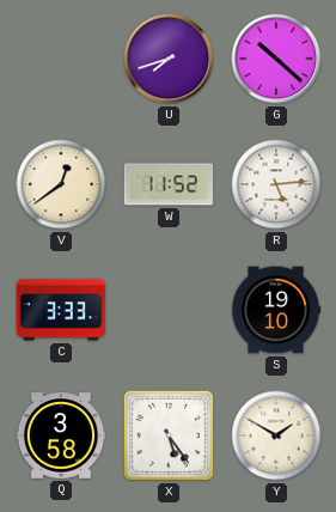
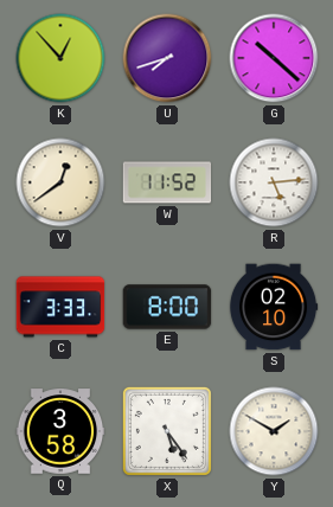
K: none -> 12:53
E: none -> 8:00
S: 19:10 -> 02:10
